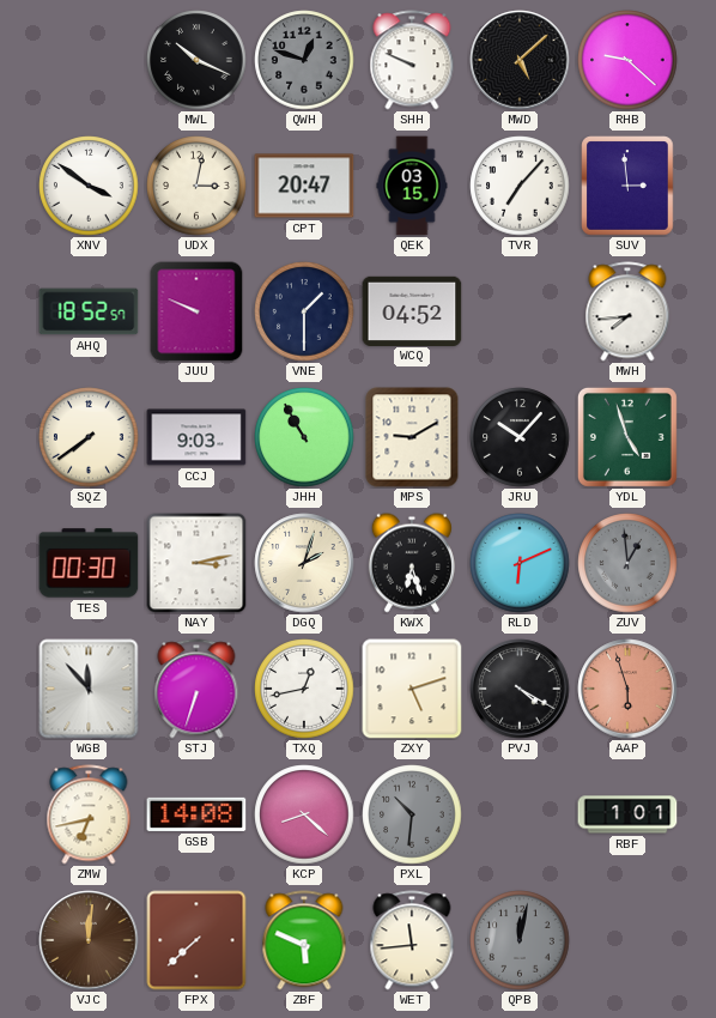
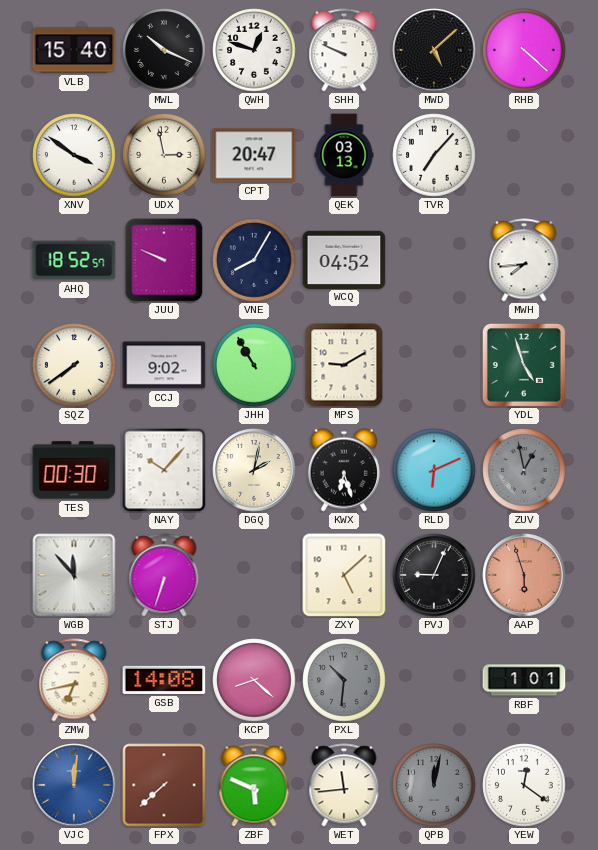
VLB: none -> 15:40
QWH dial: grey -> white
RHB: 9:22 -> 4:22
UDX: 3:02 -> 2:58
QEK: 03:15 -> 03:13
SUV: 2:59 -> none
VNE: 1:30 -> 8:05
CCJ: 9:03 -> 9:02
JRU: 10:07 -> none
NAY: 3:13 -> 10:07
DGQ: 2:03 -> 2:02
ZUV: 12:59 -> 12:58
TXQ: 12:43 -> none
ZXY: 5:12 -> 5:08
PVJ: 4:20 -> 9:04
VJC dial: brown -> blue
YEW: none -> 12:21
